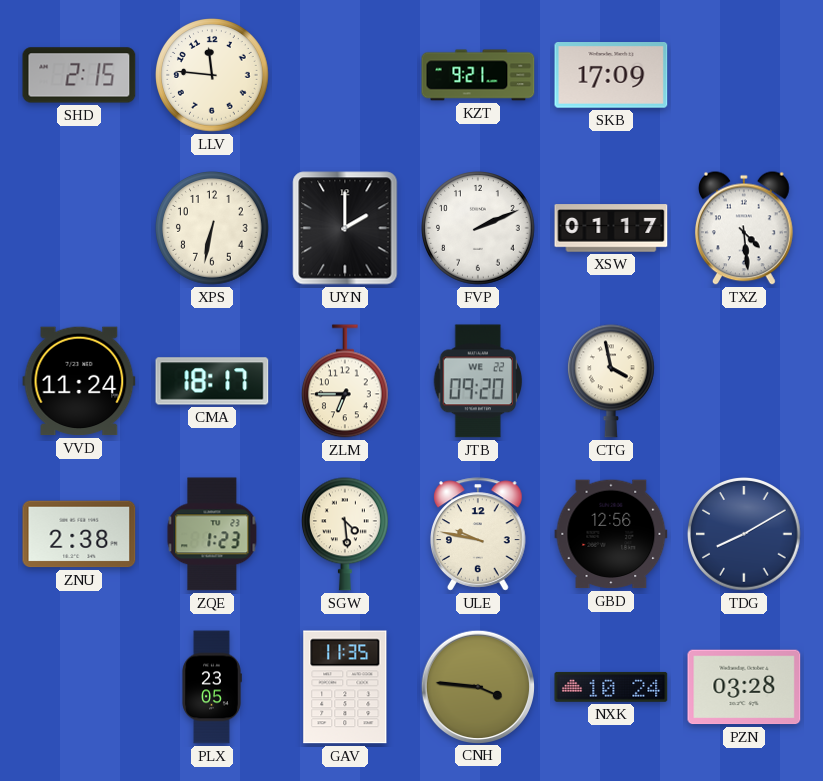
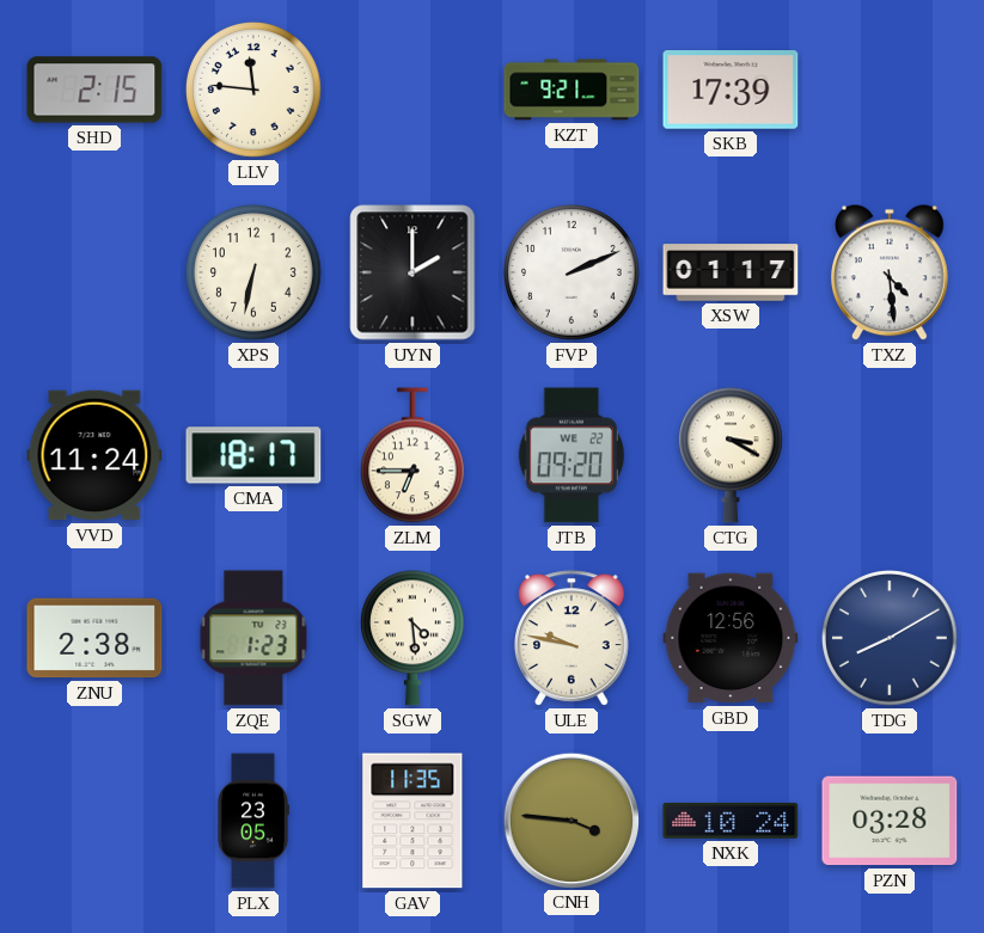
SKB: 17:09 -> 17:39
CTG: 3:58 -> 3:20
